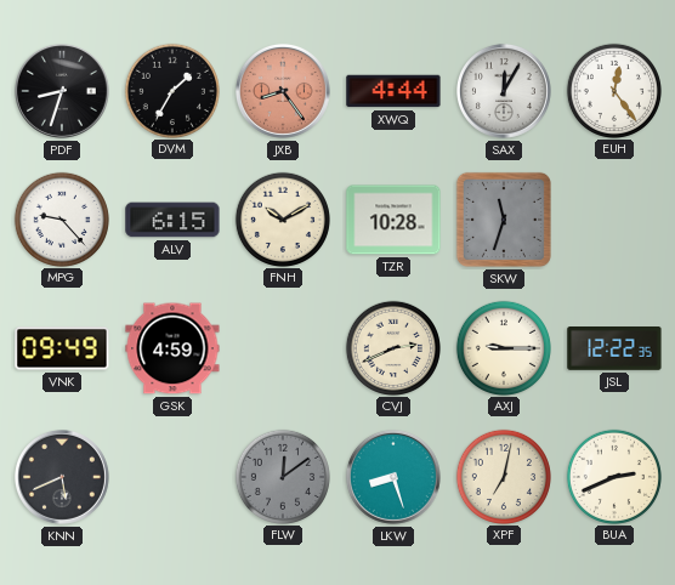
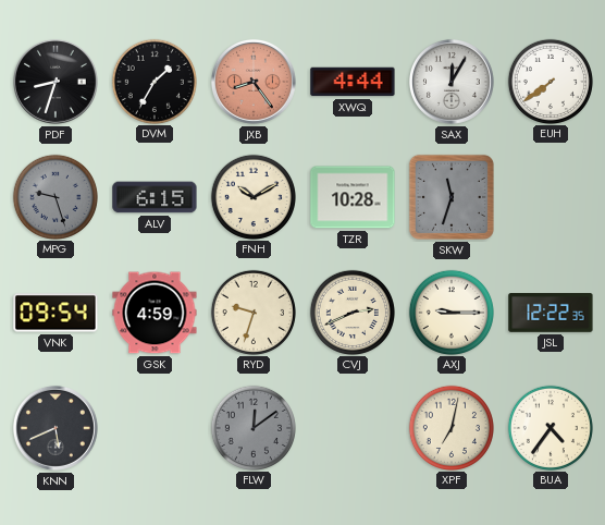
EUH: 12:24 -> 7:39
MPG: 9:23 -> 9:27
MPG dial: white -> grey
VNK: 09:49 -> 09:54
RYD: none -> 9:33
LKW: 8:27 -> none
BUA: 2:41 -> 4:36
